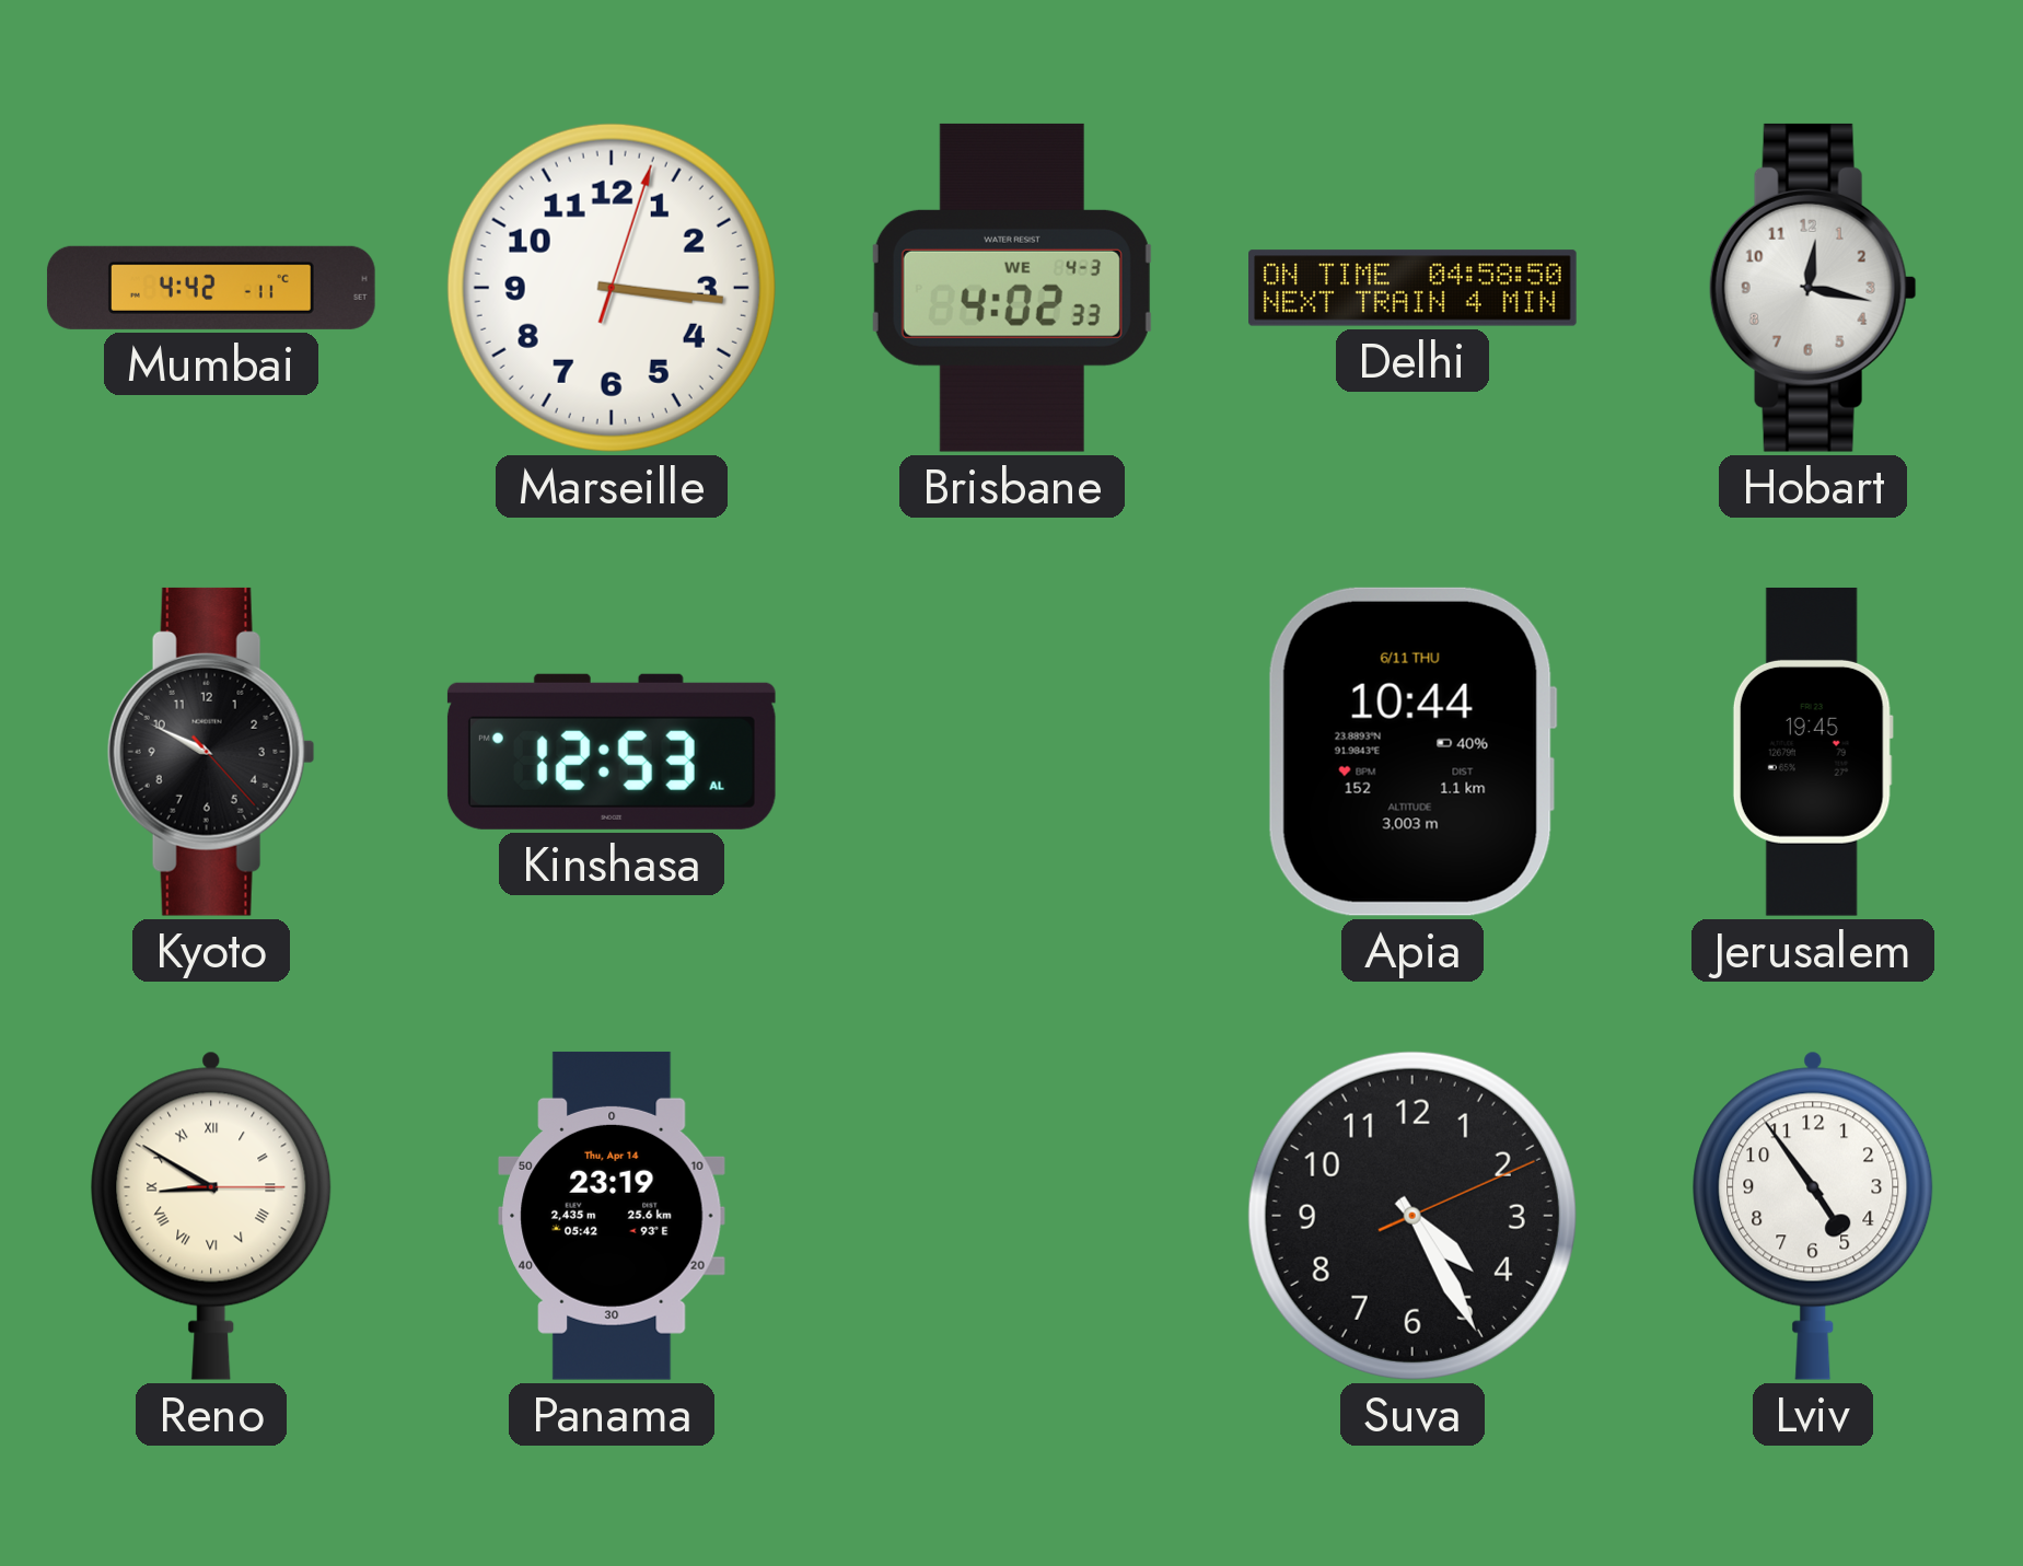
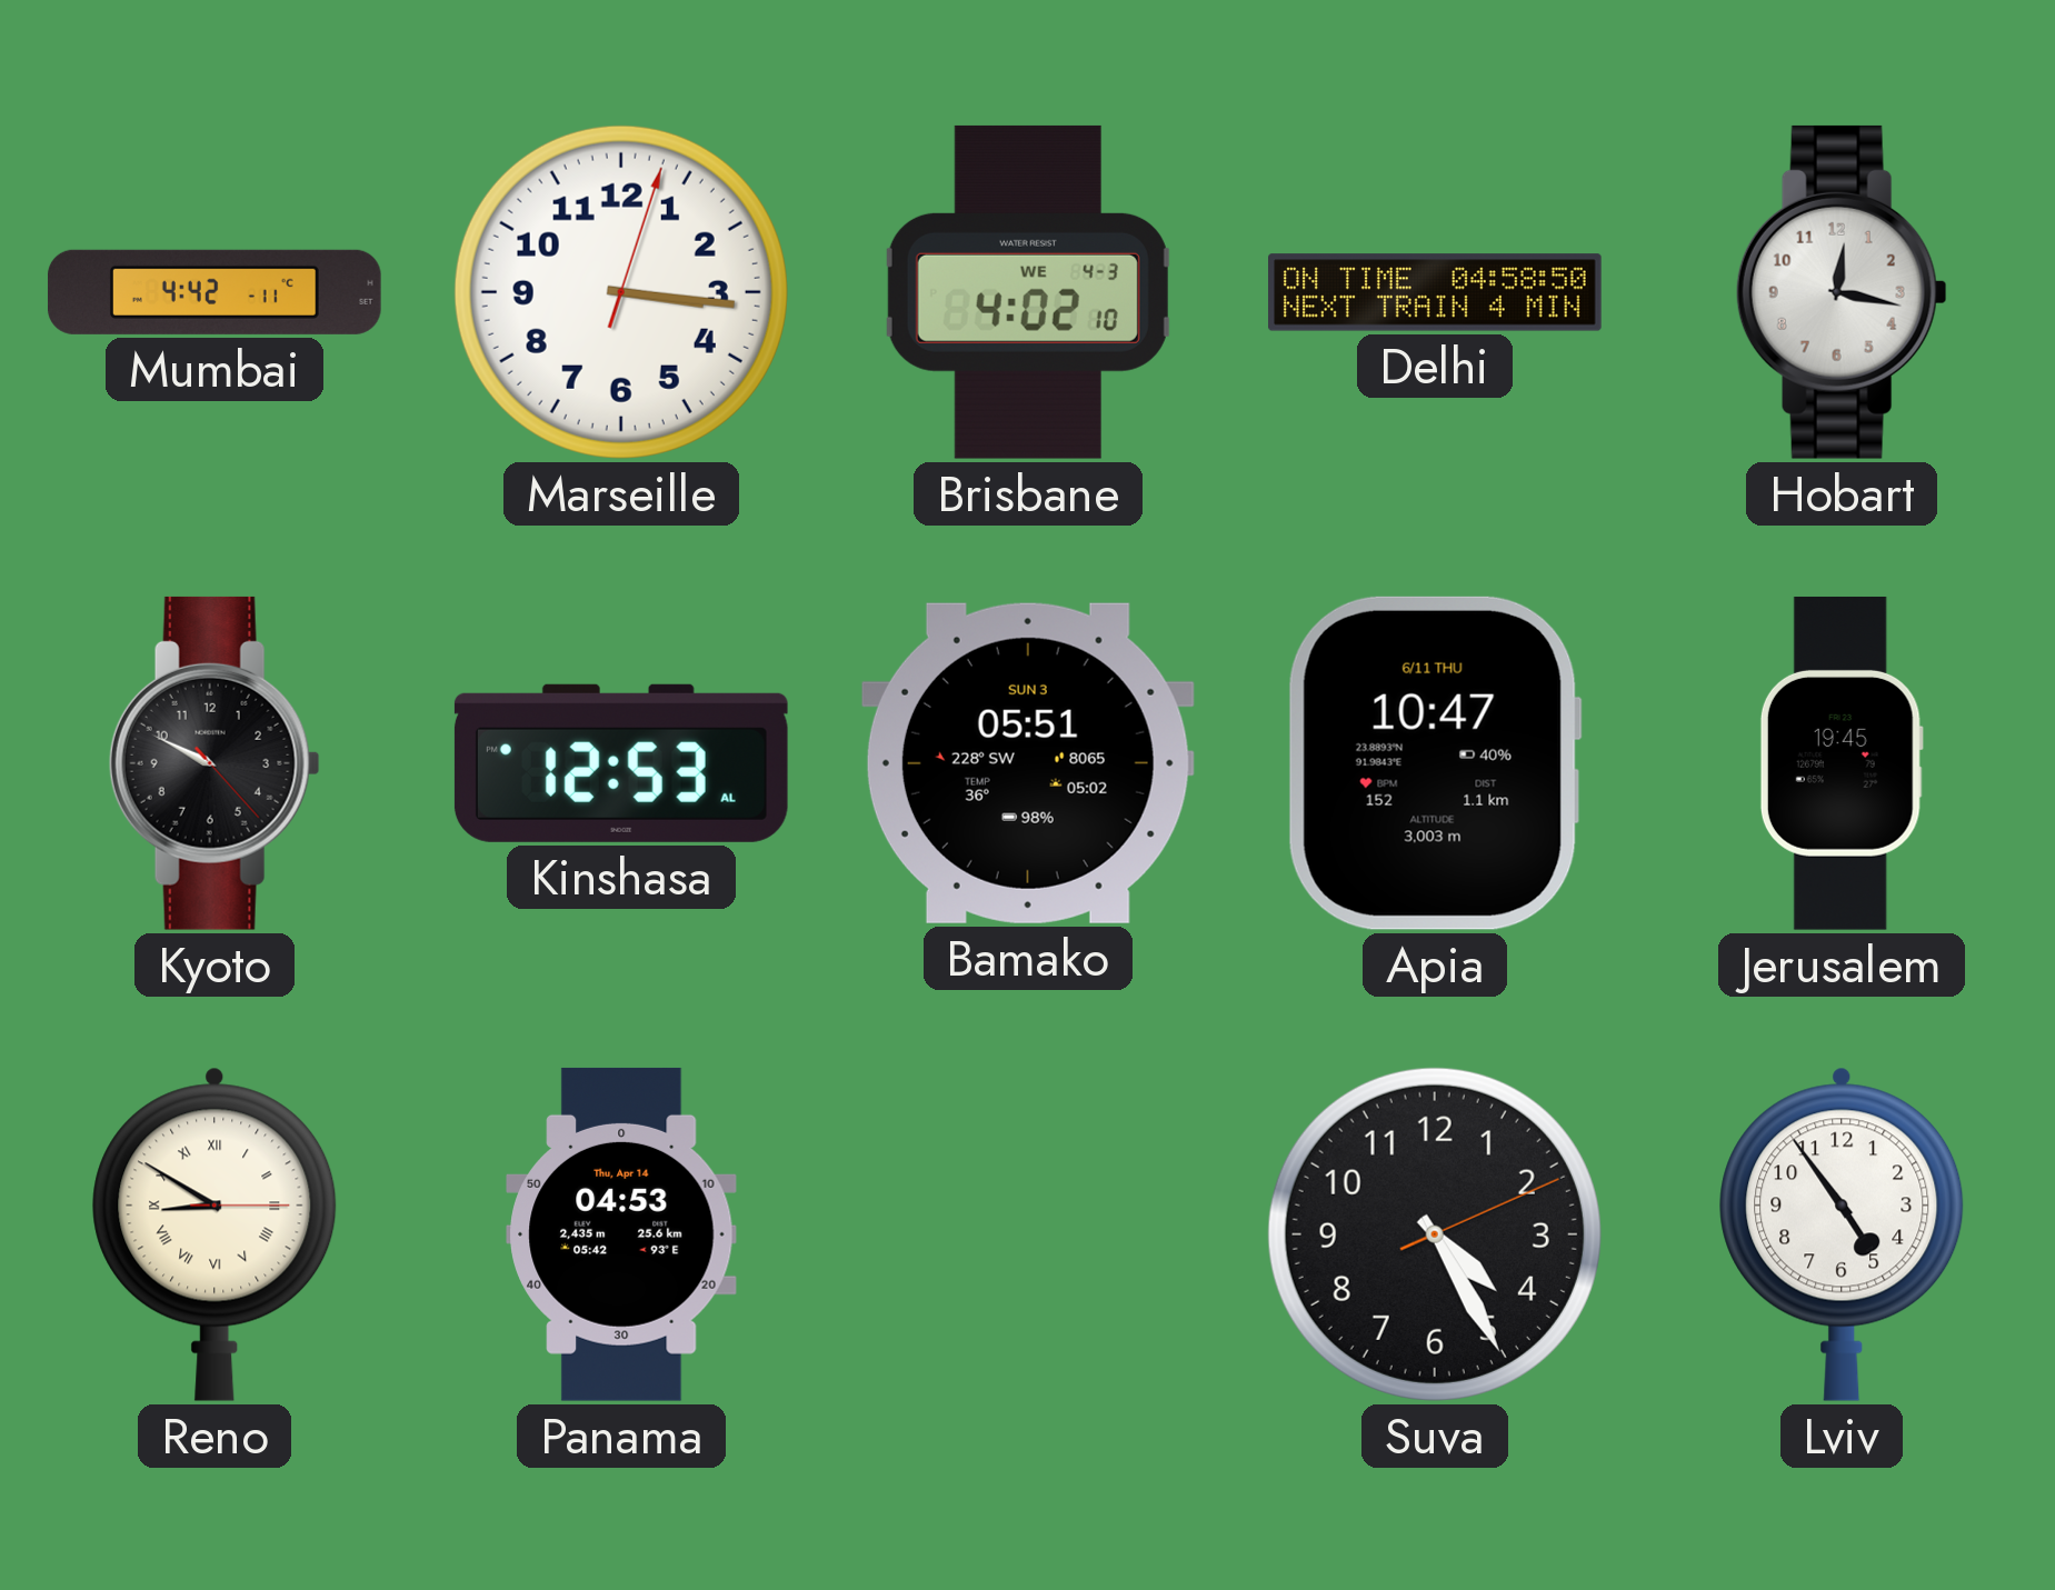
Brisbane: 4:02:33 -> 4:02:10
Bamako: none -> 05:51
Apia: 10:44 -> 10:47
Panama: 23:19 -> 04:53
